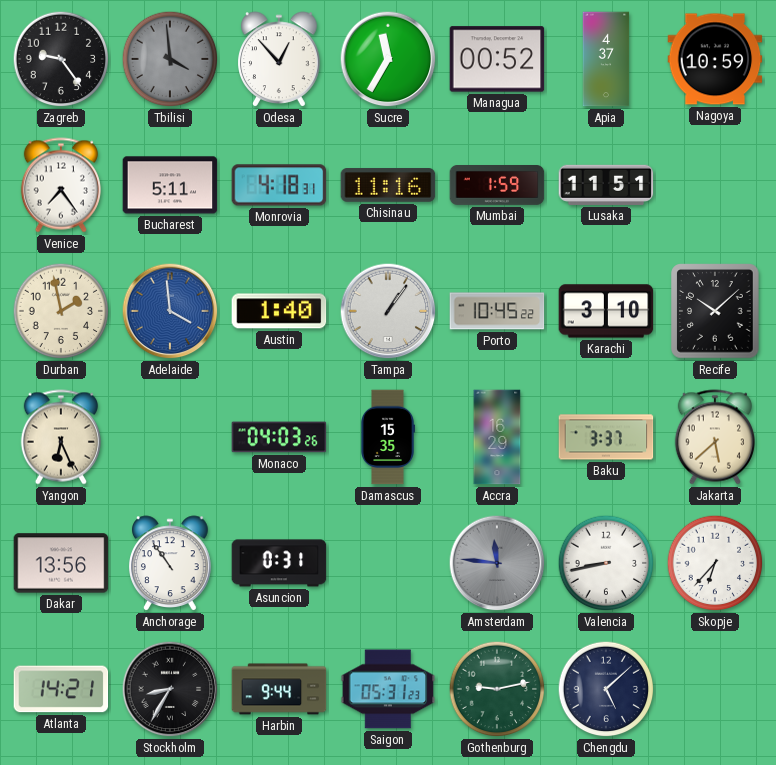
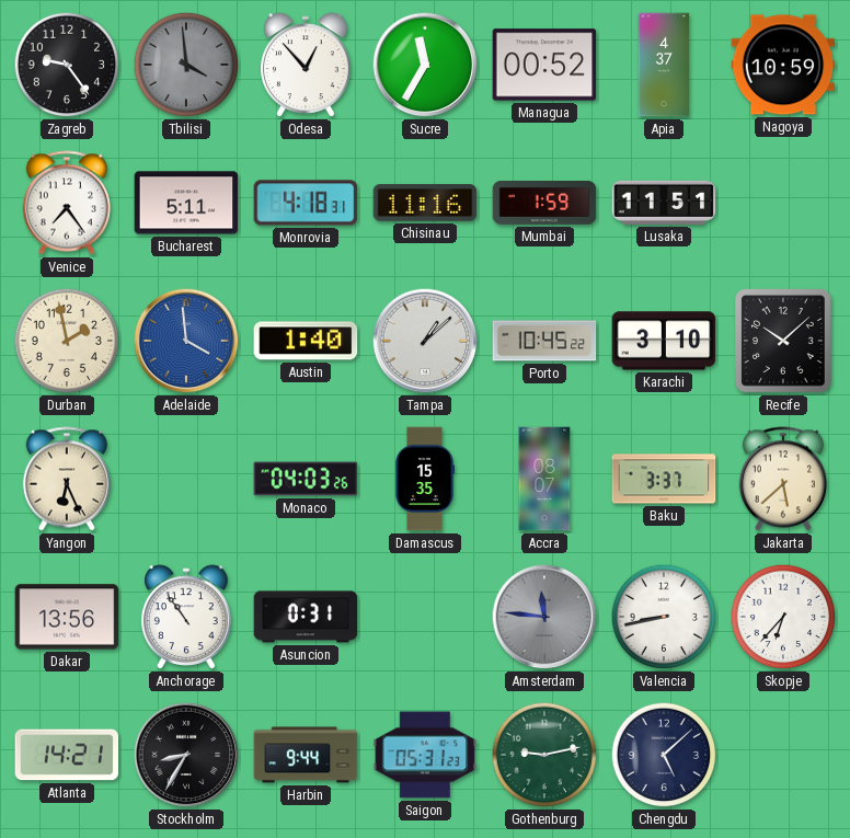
Tampa: 1:06 -> 1:08
Accra: 16:29 -> 08:07
